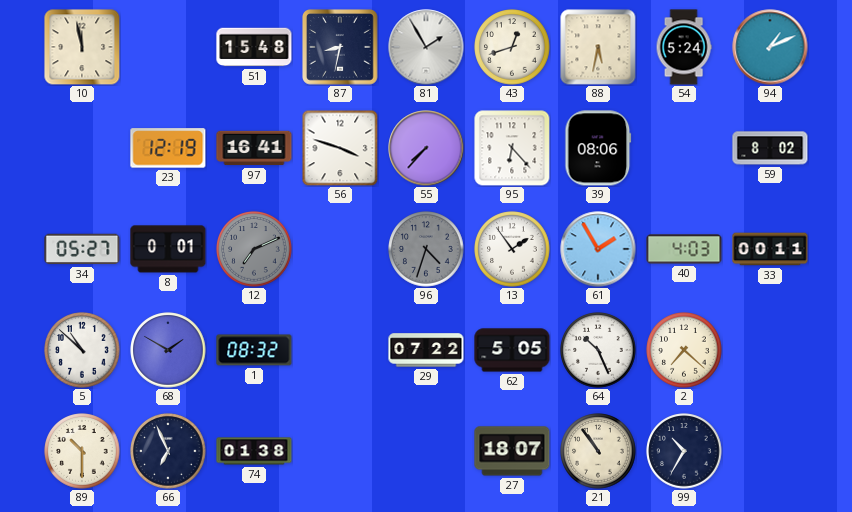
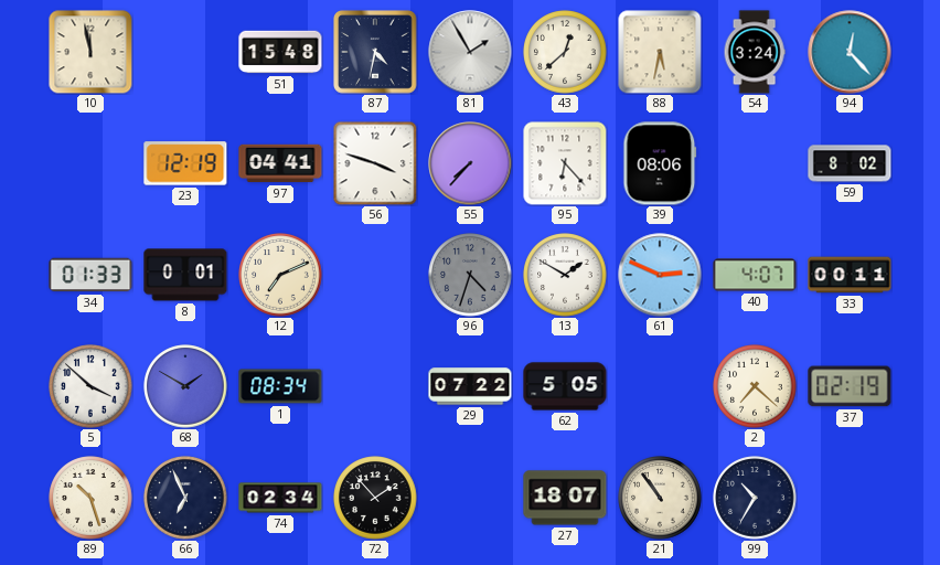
87: 8:32 -> 4:32
43: 12:42 -> 12:38
54: 5:24 -> 3:24
94: 1:11 -> 12:23
97: 16:41 -> 04:41
34: 05:27 -> 01:33
12 dial: grey -> cream
13: 1:54 -> 1:50
61: 1:55 -> 2:49
40: 4:03 -> 4:07
5: 10:52 -> 3:52
1: 08:32 -> 08:34
64: 10:26 -> none
37: none -> 02:19
89: 10:30 -> 10:27
74: 01:38 -> 02:34
72: none -> 1:53
